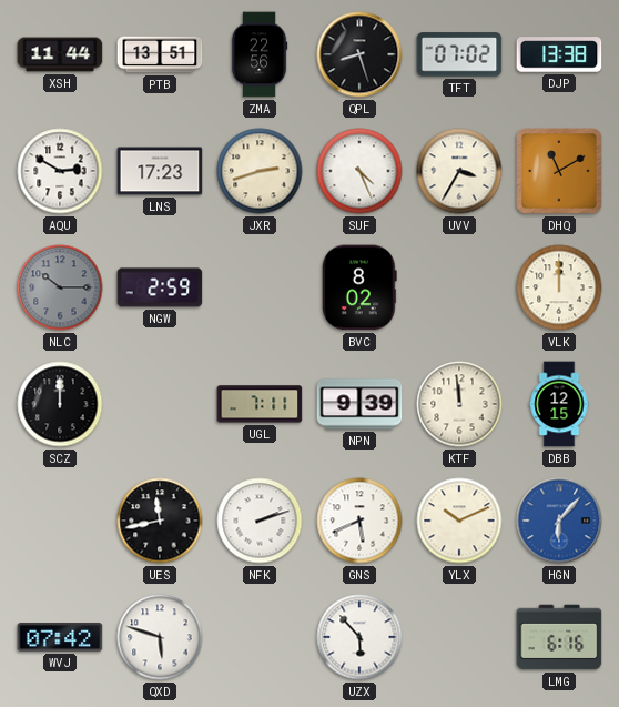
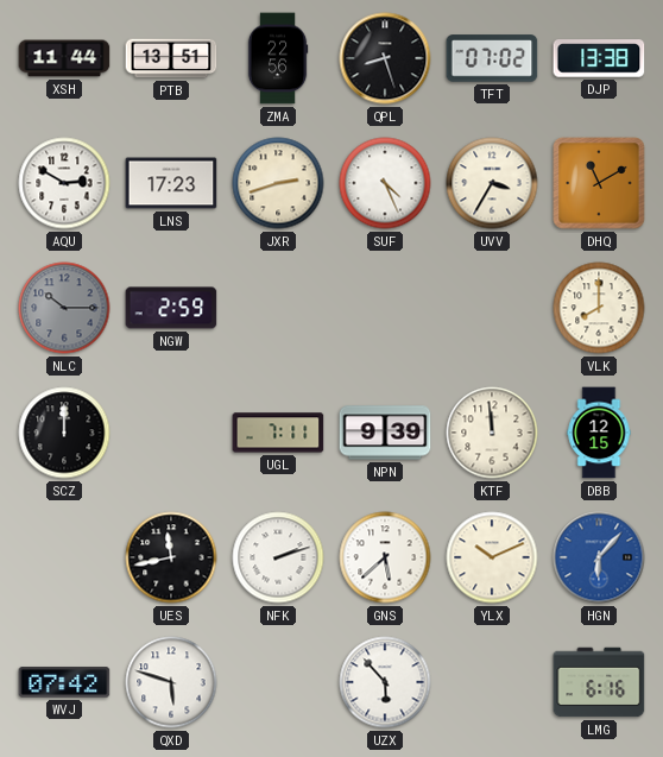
BVC: 8:02 -> none
VLK: 12:00 -> 8:00
GNS: 5:41 -> 5:38
